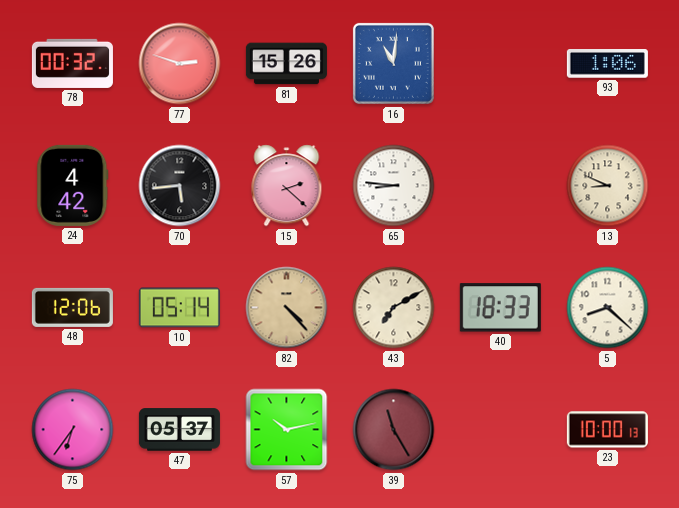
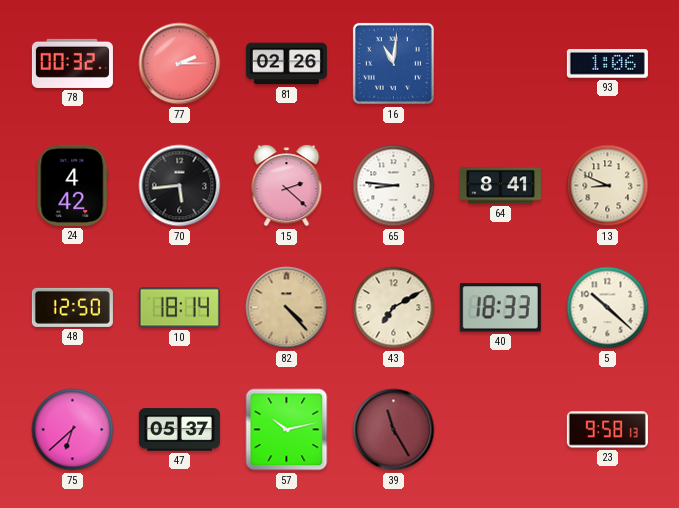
77: 2:48 -> 2:15
81: 15:26 -> 02:26
64: none -> 8:41
48: 12:06 -> 12:50
10: 05:14 -> 18:14
5: 8:22 -> 10:22
75: 6:36 -> 6:38
23: 10:00 -> 9:58
